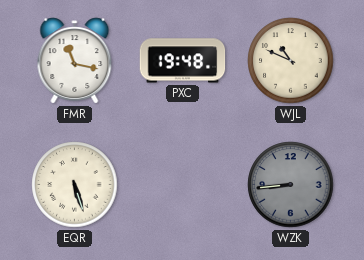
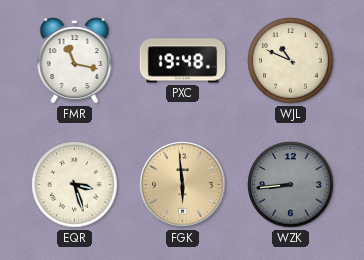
EQR: 5:27 -> 3:27
FGK: none -> 5:59
